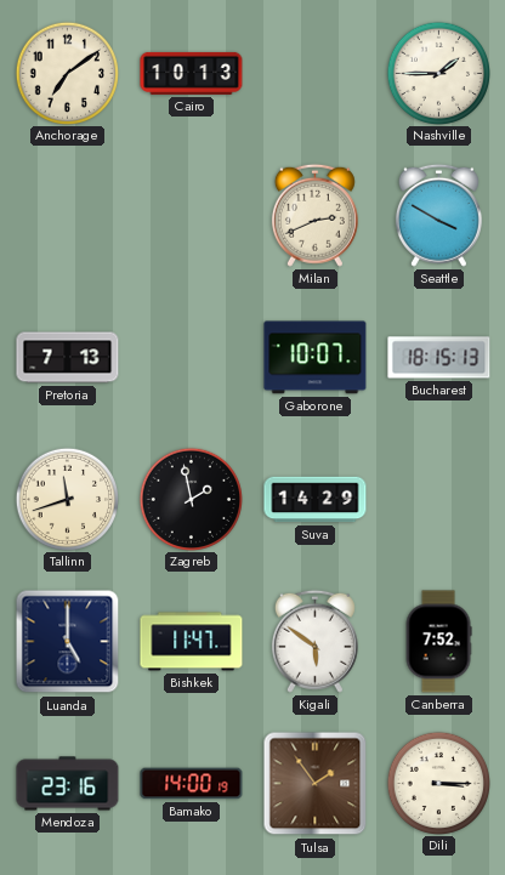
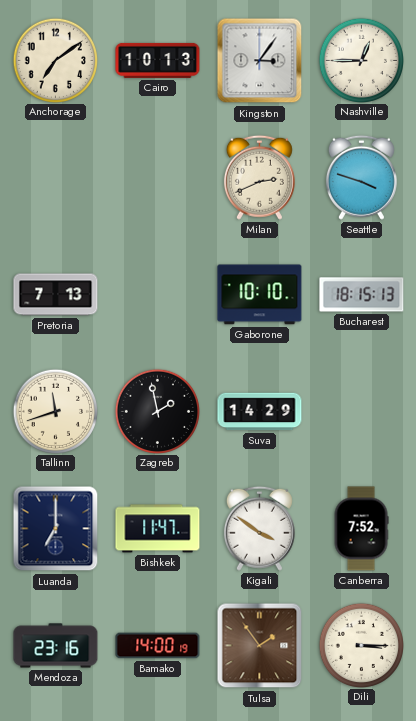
Kingston: none -> 3:06
Nashville: 1:45 -> 12:45
Seattle: 3:50 -> 3:48
Gaborone: 10:07 -> 10:10
Luanda: 5:00 -> 7:00
Kigali: 5:51 -> 3:51
